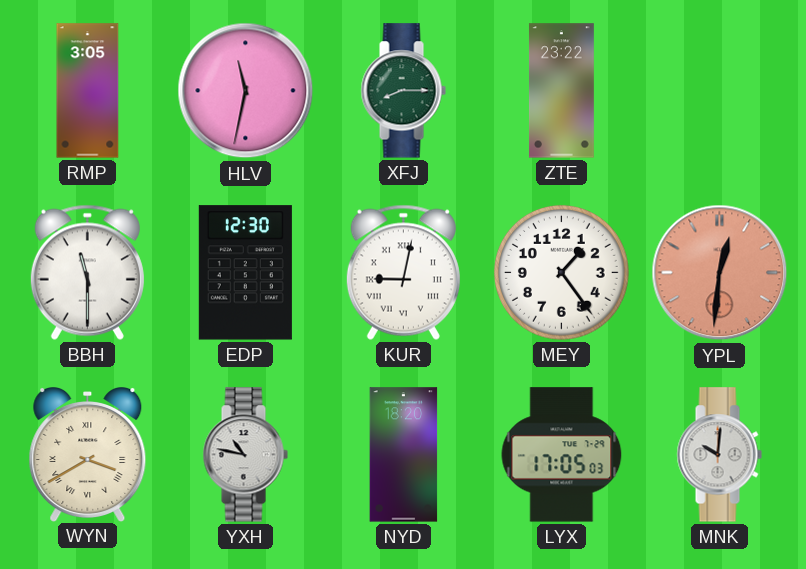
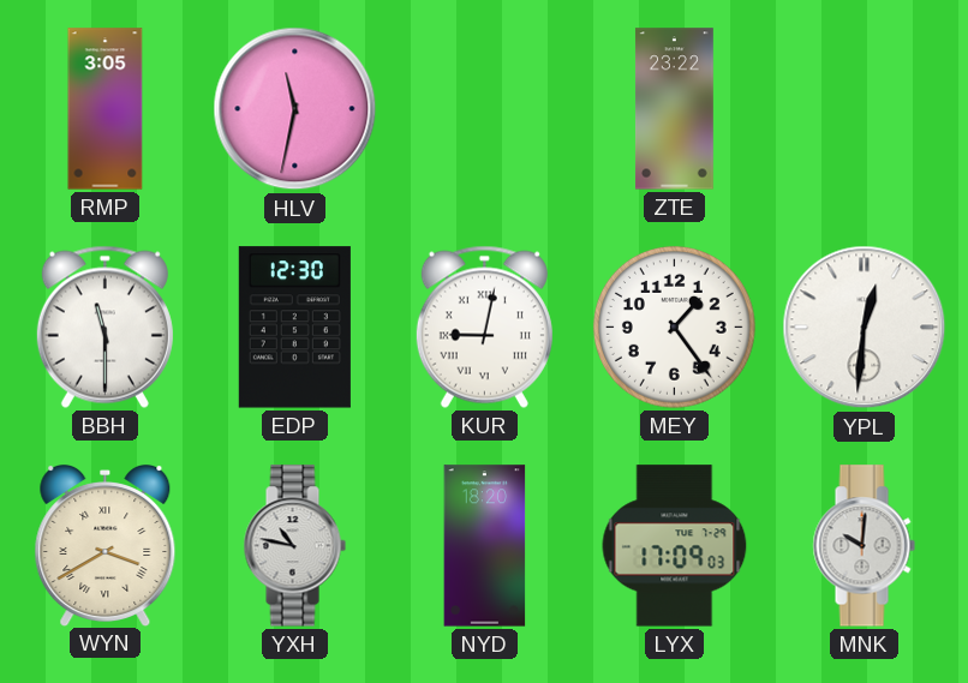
XFJ: 8:15 -> none
YPL dial: salmon -> white
LYX: 17:05 -> 17:09
